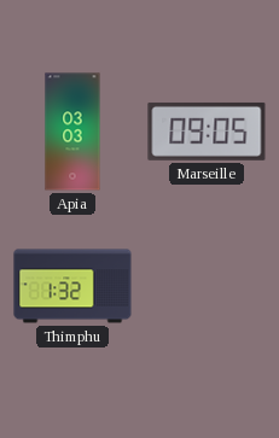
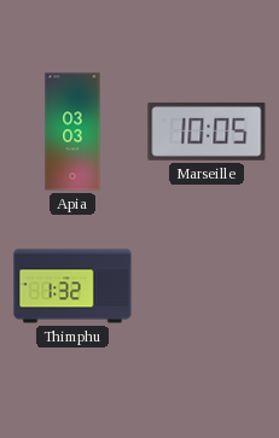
Marseille: 09:05 -> 10:05
